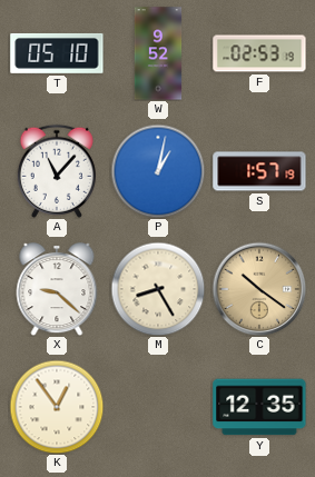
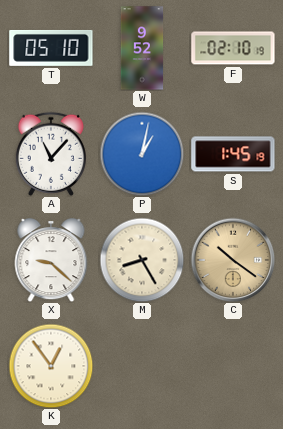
F: 02:53 -> 02:10
S: 1:57 -> 1:45
Y: 12:35 -> none
